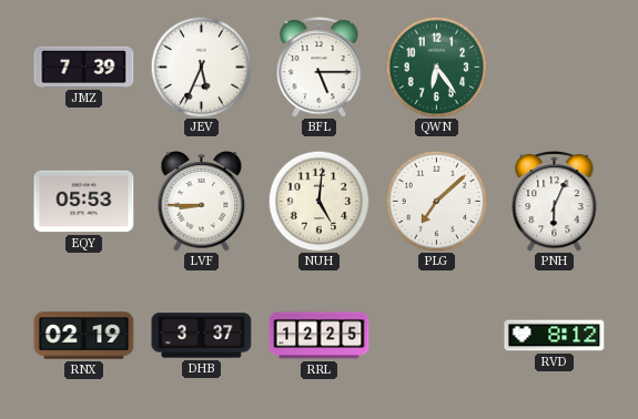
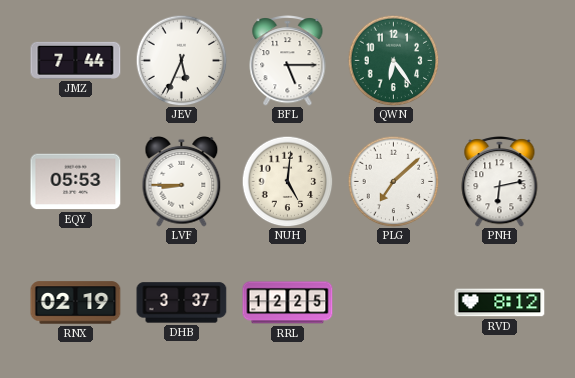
JMZ: 7:39 -> 7:44
PNH: 6:04 -> 6:13
